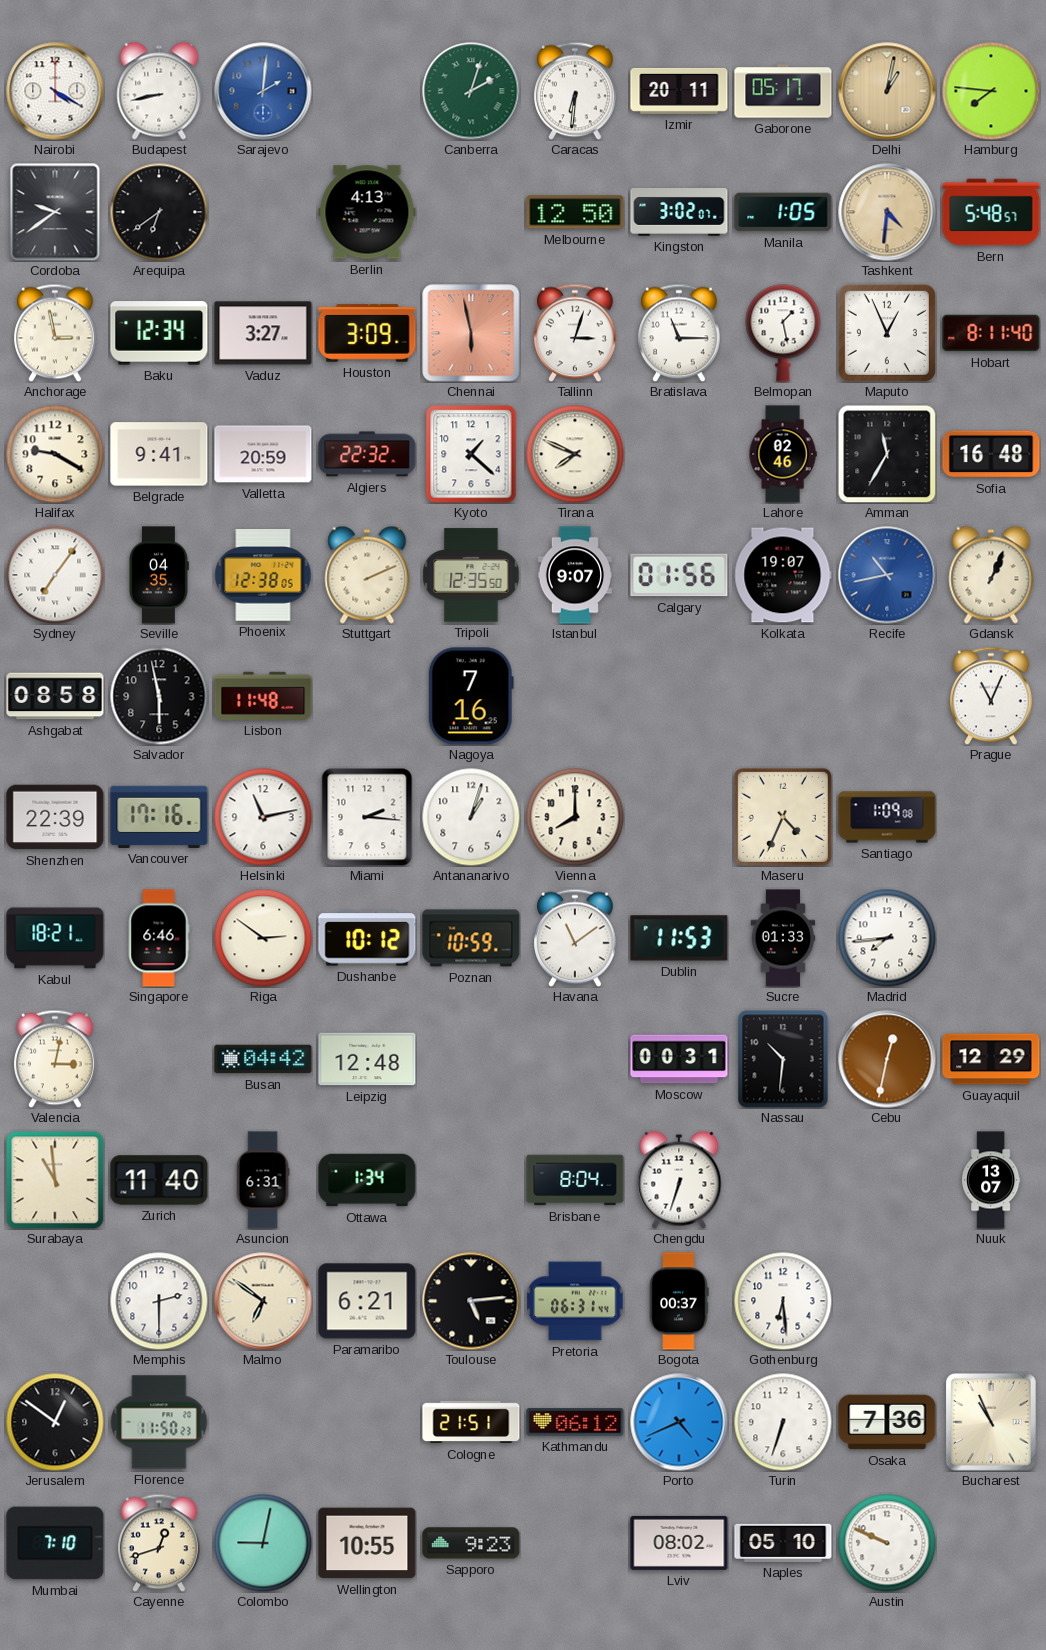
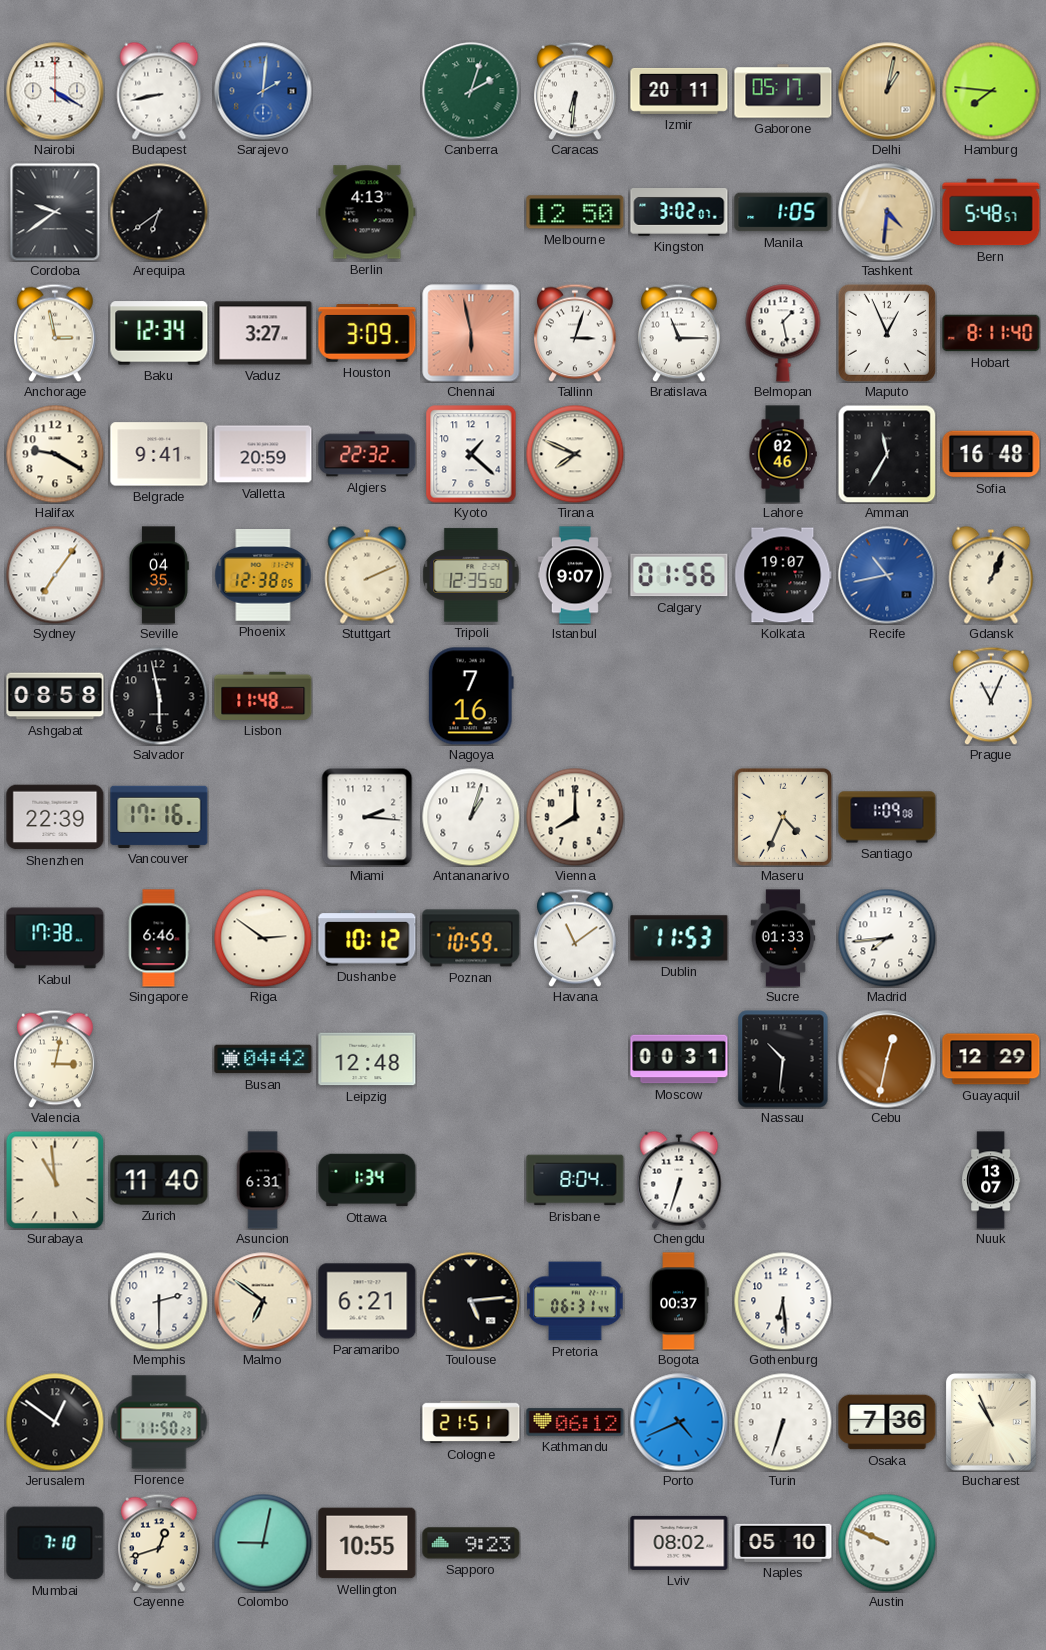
Helsinki: 11:13 -> none
Kabul: 18:21 -> 17:38
